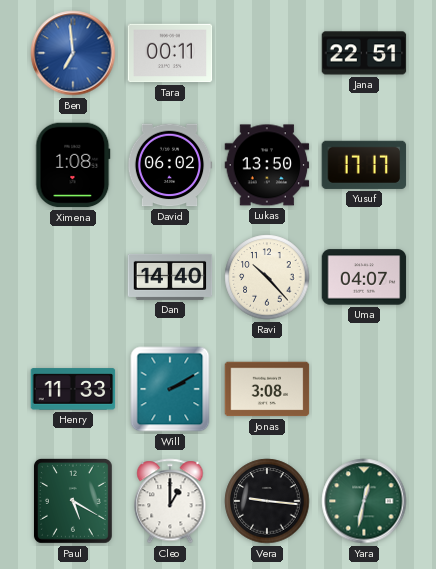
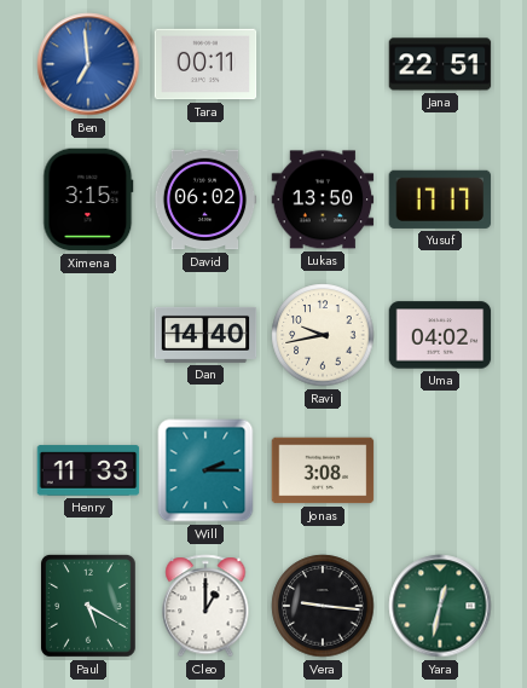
Ximena: 1:08 -> 3:15
Ravi: 10:23 -> 9:43
Uma: 04:07 -> 04:02
Will: 2:10 -> 2:15
